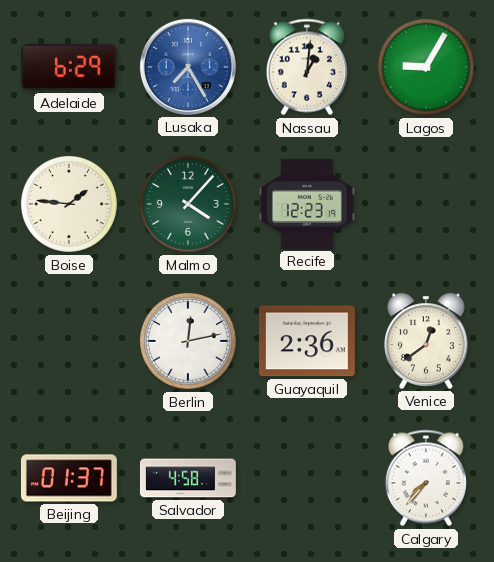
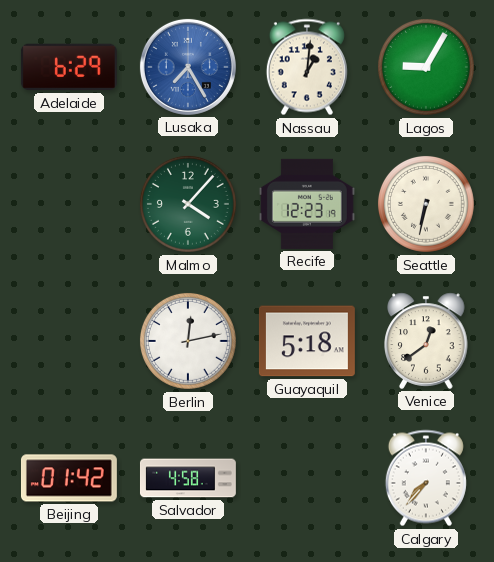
Boise: 1:46 -> none
Seattle: none -> 6:32
Guayaquil: 2:36 -> 5:18
Beijing: 01:37 -> 01:42
